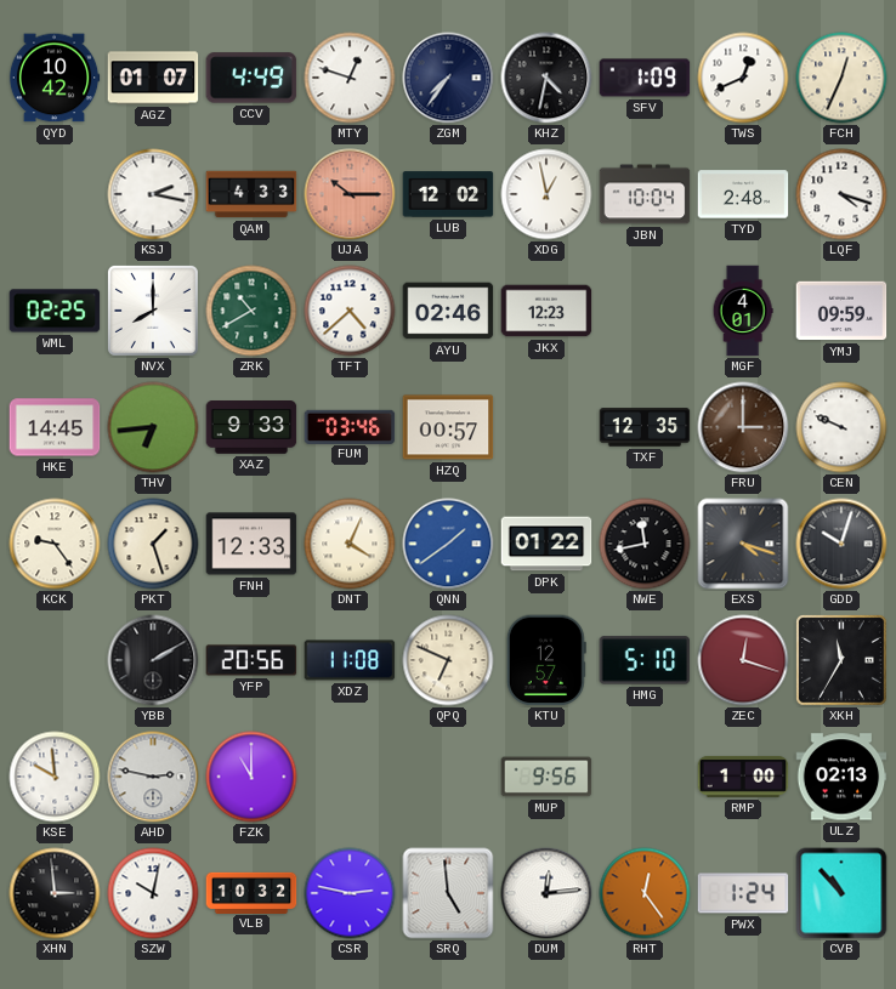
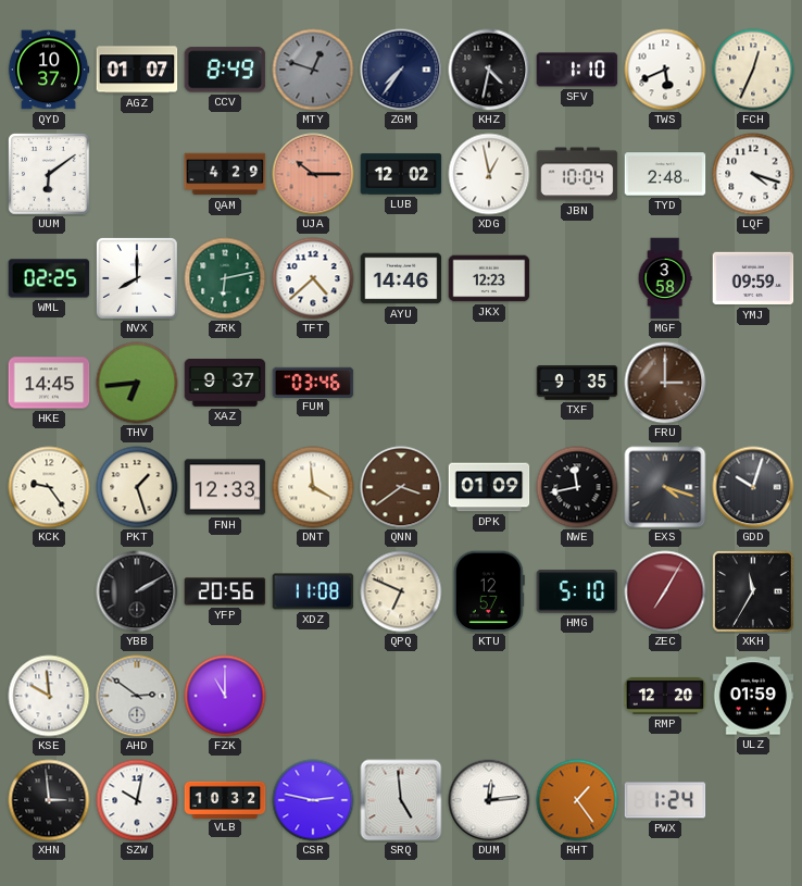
QYD: 10:42 -> 10:37
CCV: 4:49 -> 8:49
MTY dial: white -> grey
SFV: 1:09 -> 1:10
TWS: 12:41 -> 5:41
UUM: none -> 6:09
KSJ: 2:17 -> none
QAM: 4:33 -> 4:29
ZRK: 10:40 -> 6:13
AYU: 02:46 -> 14:46
MGF: 4:01 -> 3:58
XAZ: 9:33 -> 9:37
HZQ: 00:57 -> none
TXF: 12:35 -> 9:35
CEN: 9:49 -> none
DNT: 4:04 -> 3:59
QNN: 1:39 -> 3:39
QNN dial: blue -> brown
DPK: 01:22 -> 01:09
ZEC: 12:18 -> 7:05
AHD: 2:47 -> 2:51
MUP: 9:56 -> none
RMP: 1:00 -> 12:20
ULZ: 02:13 -> 01:59
RHT: 12:24 -> 1:24
CVB: 10:53 -> none
